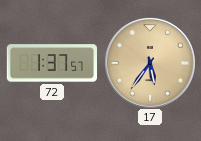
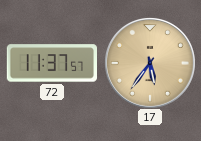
72: 1:37 -> 11:37
